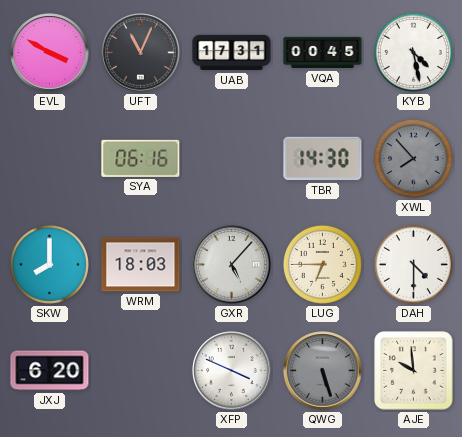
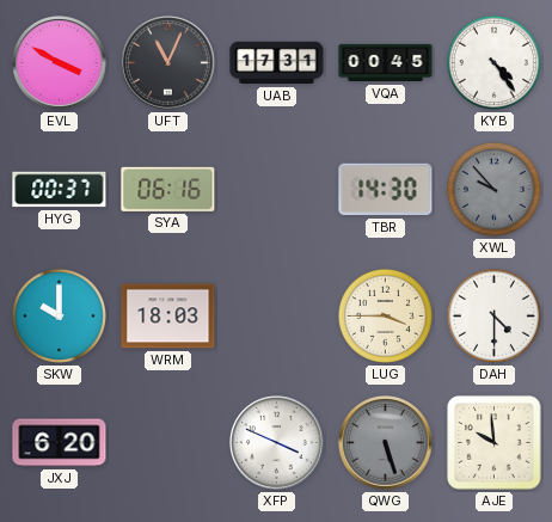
KYB: 4:28 -> 4:24
HYG: none -> 00:37
XWL: 7:53 -> 9:53
SKW: 8:00 -> 10:00
GXR: 5:07 -> none
LUG: 6:45 -> 3:45
